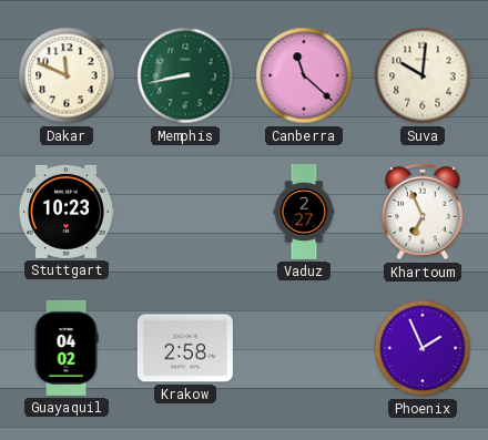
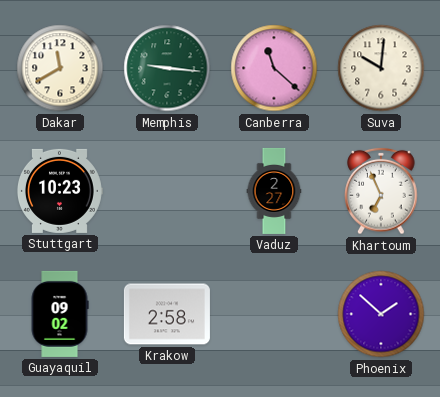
Dakar: 11:49 -> 11:40
Memphis: 8:43 -> 9:16
Guayaquil: 04:02 -> 09:02
Phoenix: 1:56 -> 1:52
